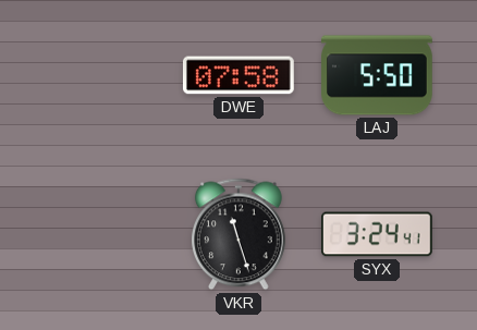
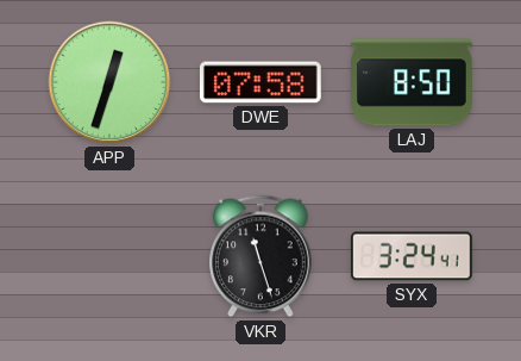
APP: none -> 12:33
LAJ: 5:50 -> 8:50
